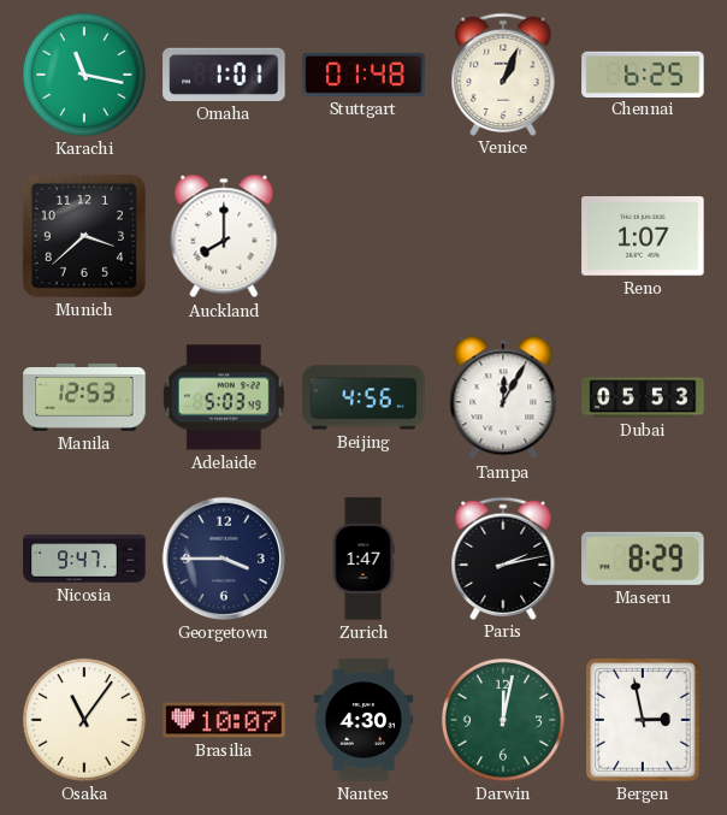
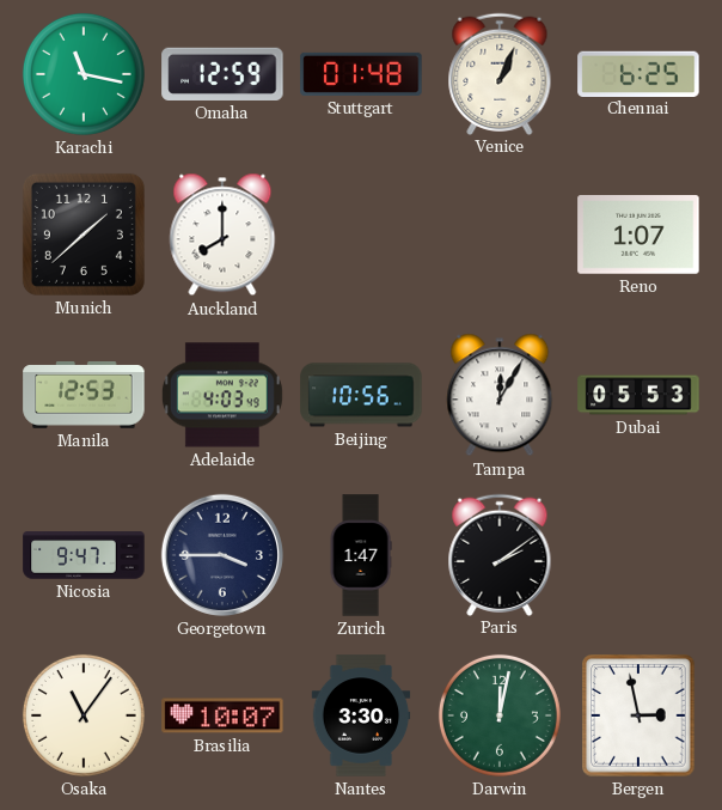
Omaha: 1:01 -> 12:59
Munich: 3:38 -> 1:38
Adelaide: 5:03 -> 4:03
Beijing: 4:56 -> 10:56
Paris: 2:13 -> 2:09
Maseru: 8:29 -> none
Nantes: 4:30 -> 3:30
